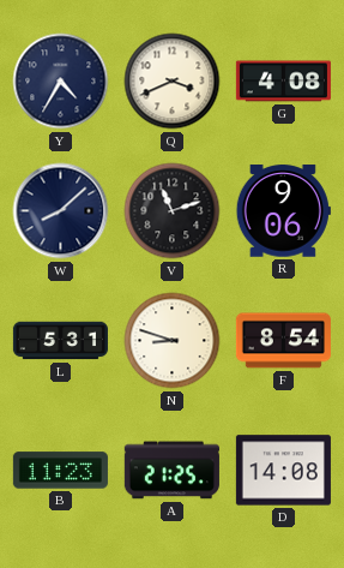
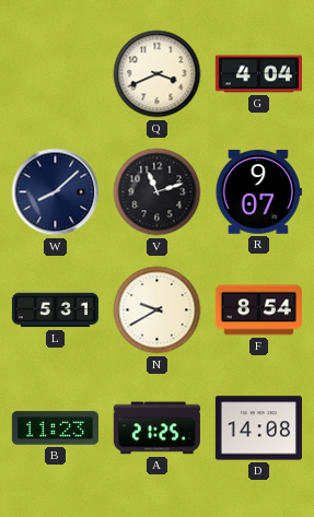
Y: 4:35 -> none
G: 4:08 -> 4:04
R: 9:06 -> 9:07
N: 8:48 -> 9:40
